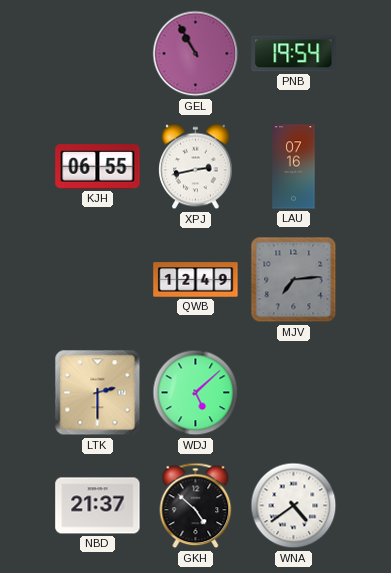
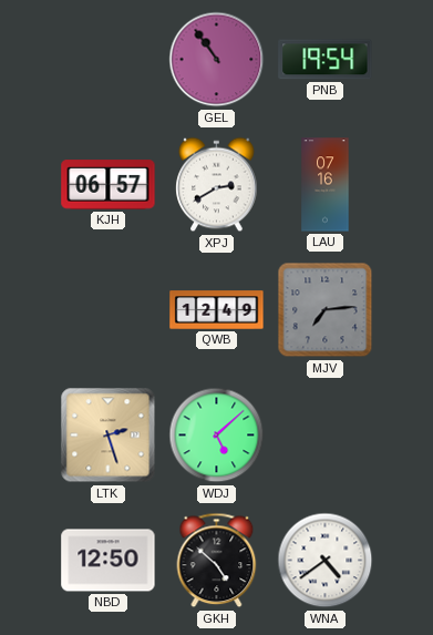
GEL: 10:55 -> 10:54
KJH: 06:55 -> 06:57
XPJ: 2:43 -> 2:40
LTK: 2:30 -> 2:27
NBD: 21:37 -> 12:50
